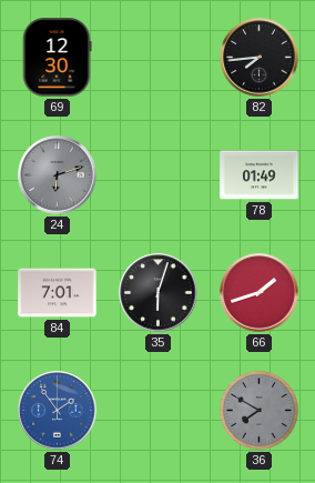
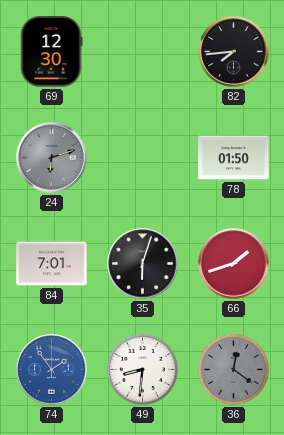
78: 01:49 -> 01:50
49: none -> 8:31
36: 7:50 -> 12:21
